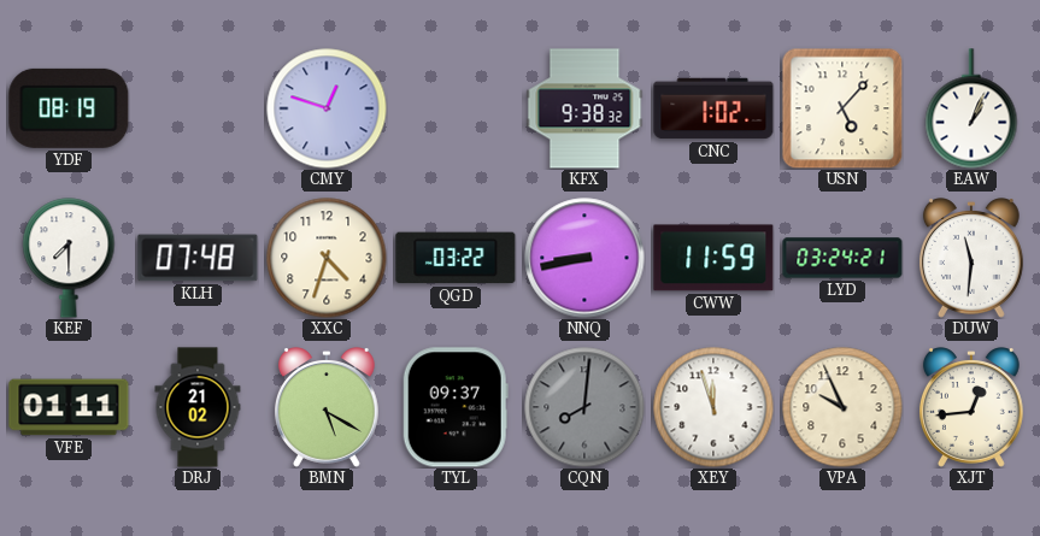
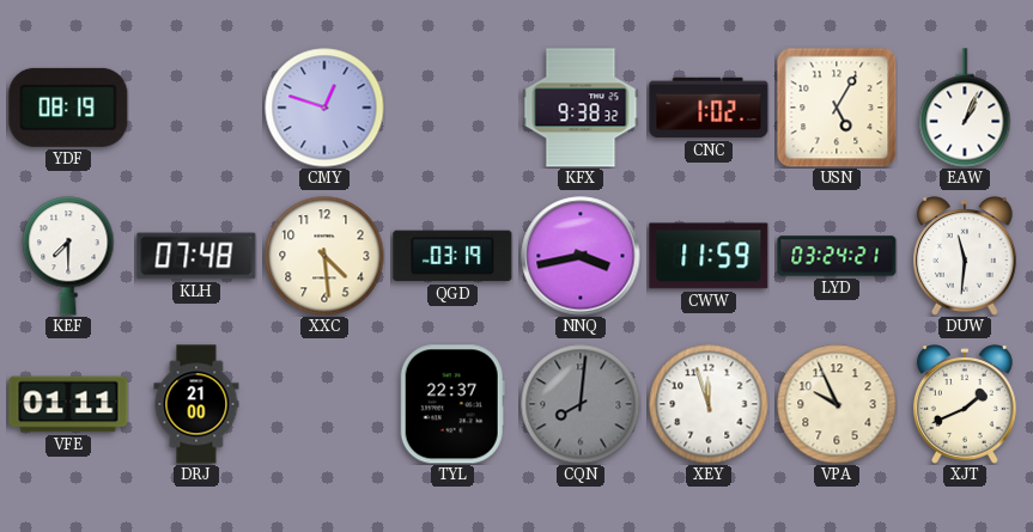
USN: 5:07 -> 5:05
XXC: 4:33 -> 4:29
QGD: 03:22 -> 03:19
NNQ: 8:43 -> 3:43
DRJ: 21:02 -> 21:00
BMN: 5:20 -> none
TYL: 09:37 -> 22:37
XJT: 12:44 -> 1:41
